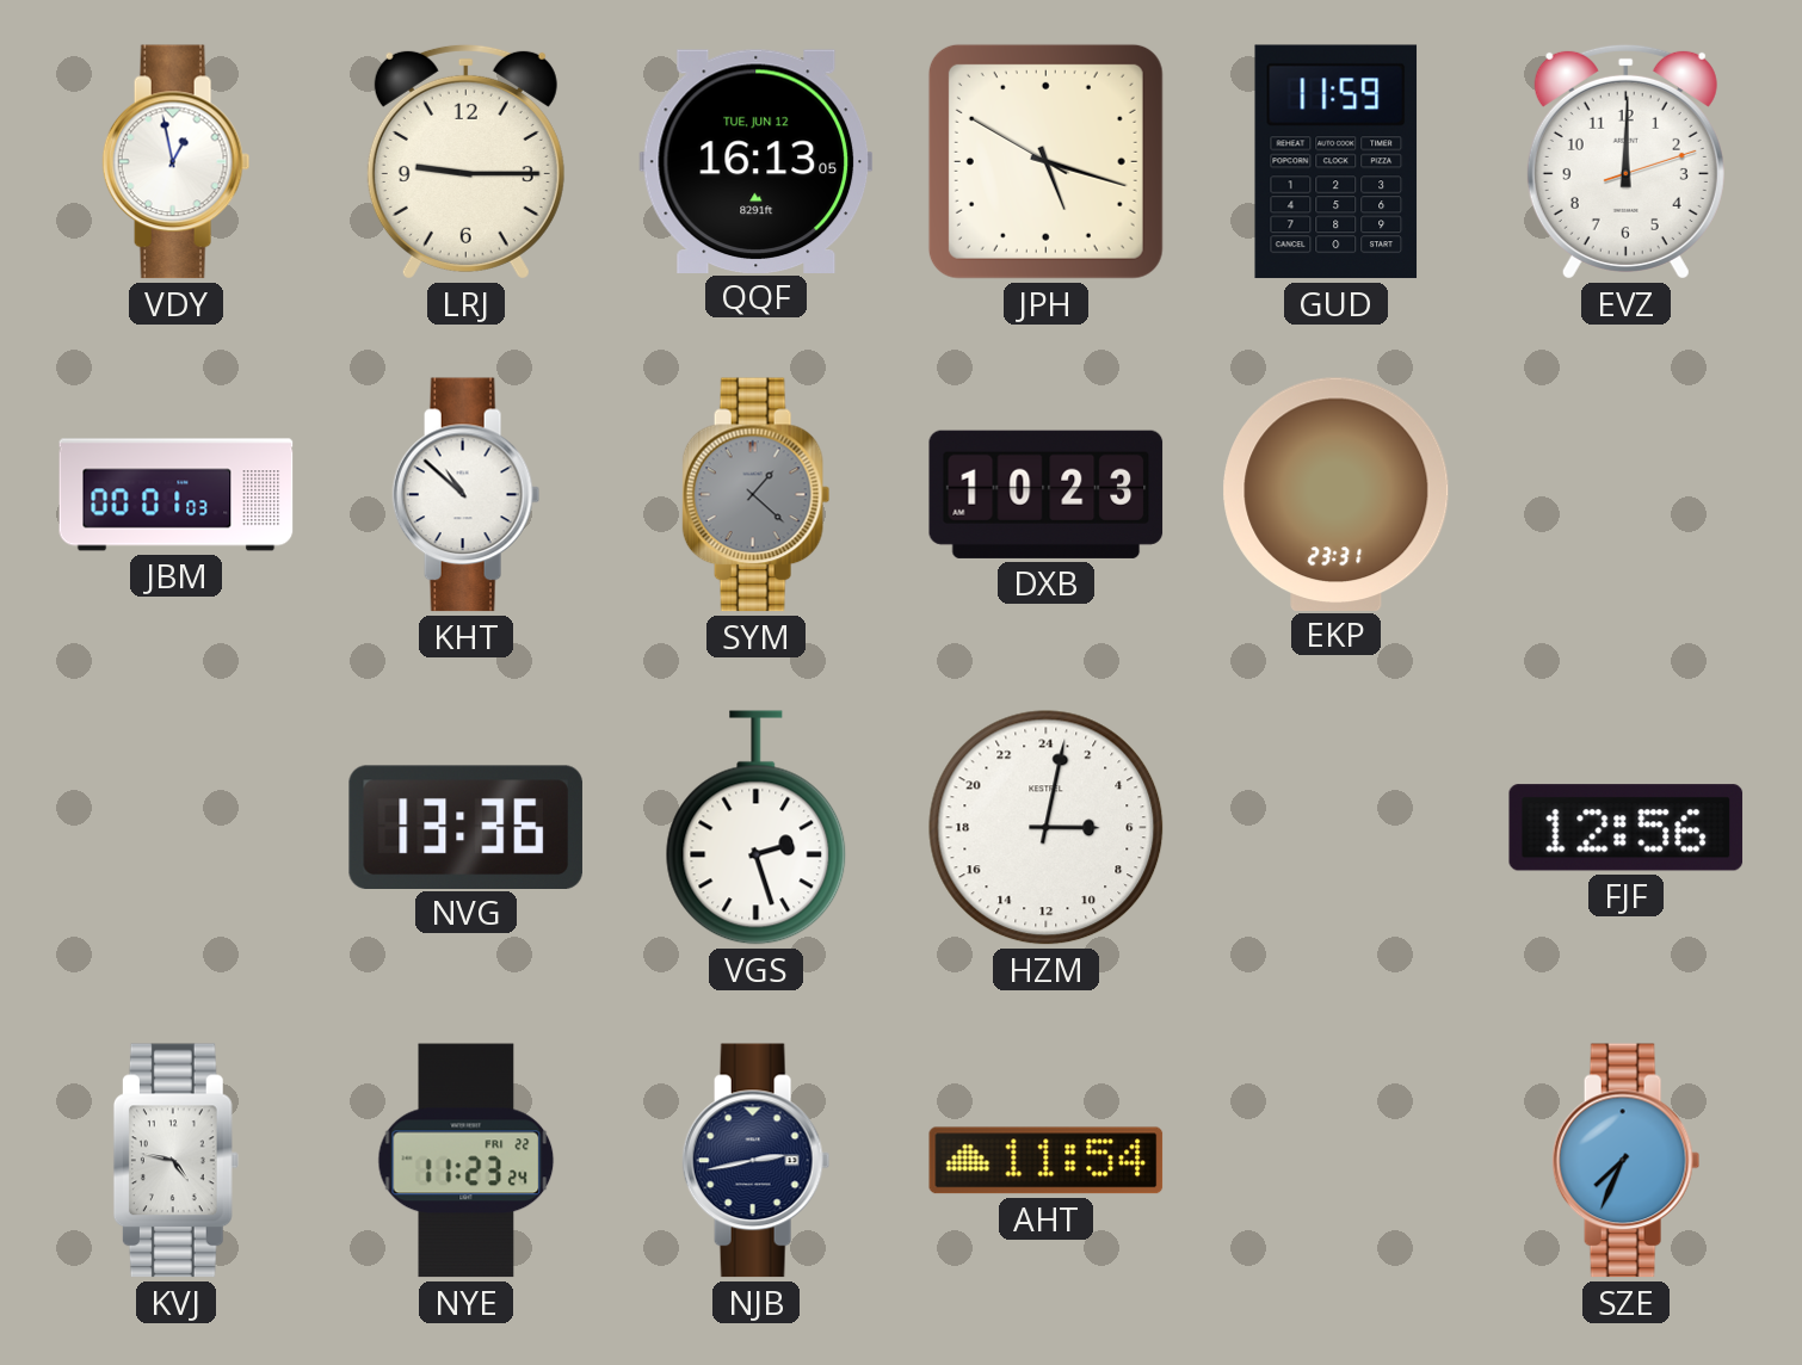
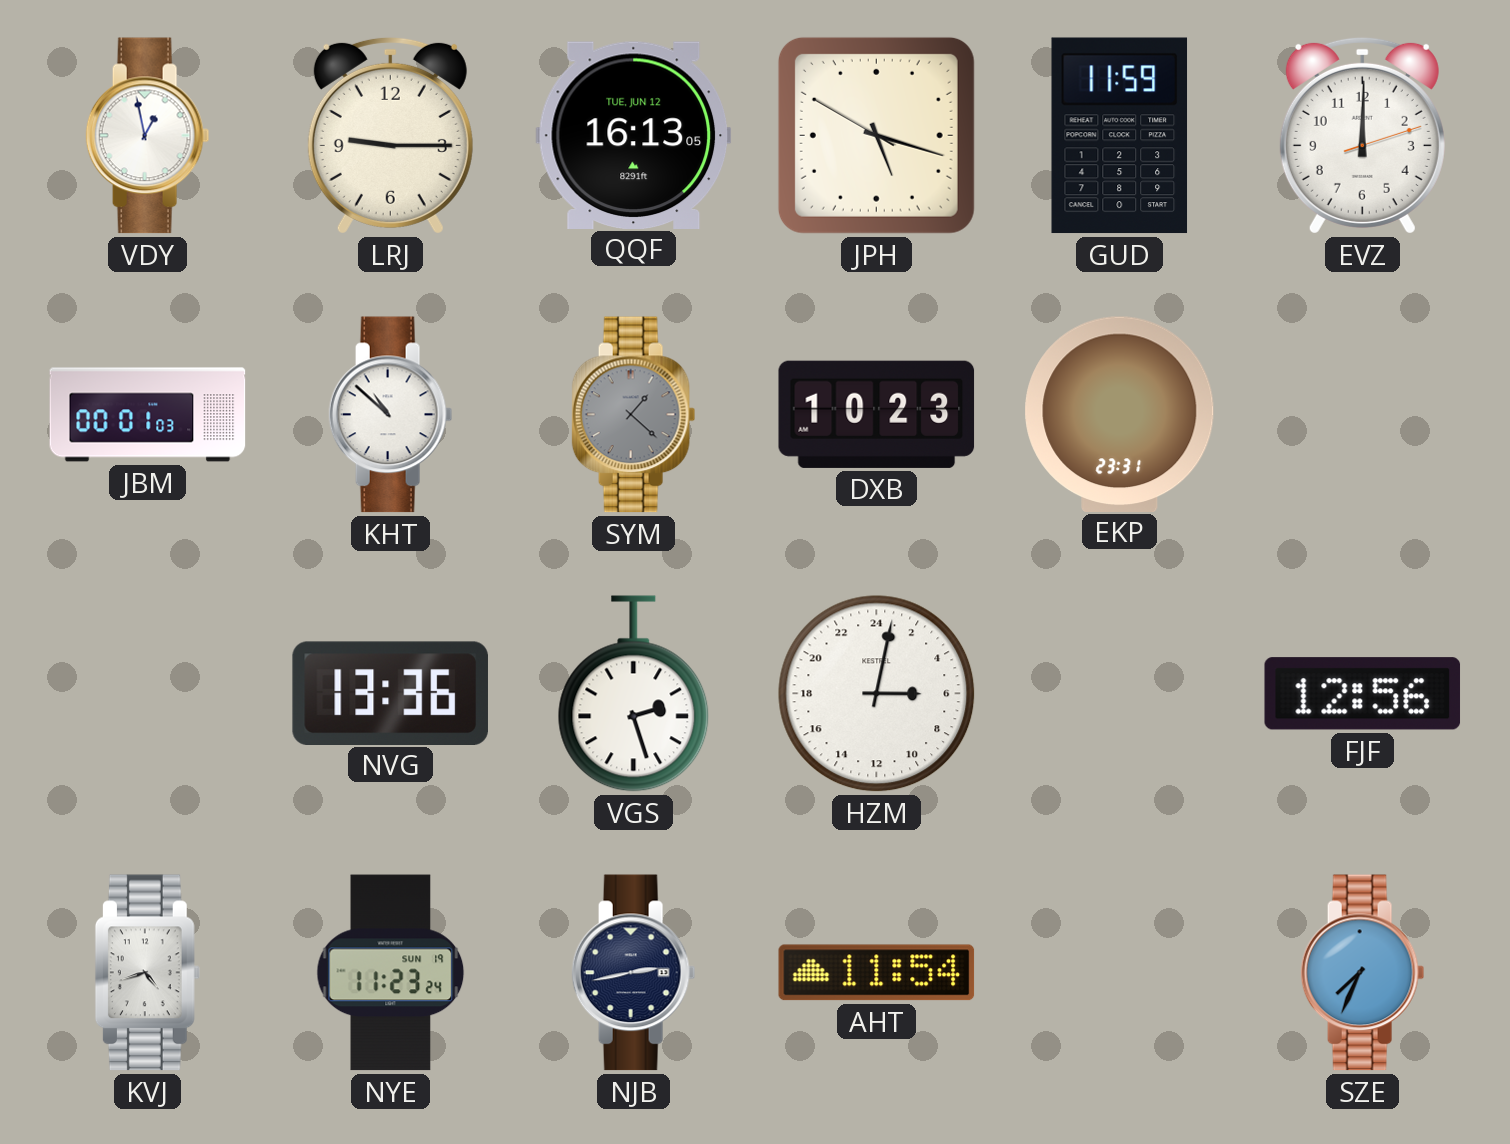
KVJ: 4:47 -> 4:42
NYE date: FRI 22 -> SUN 19
